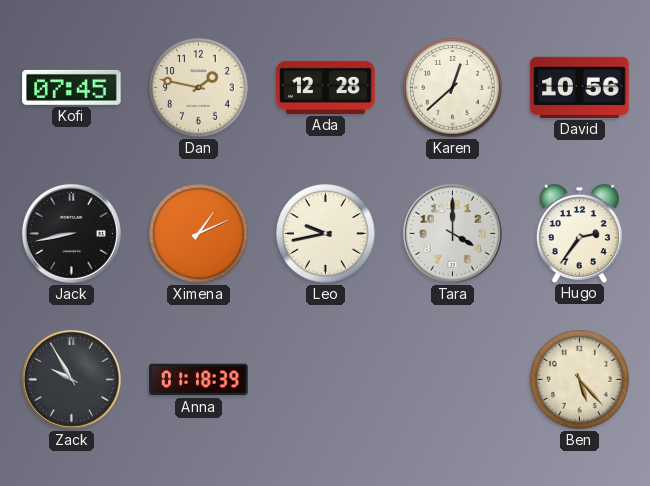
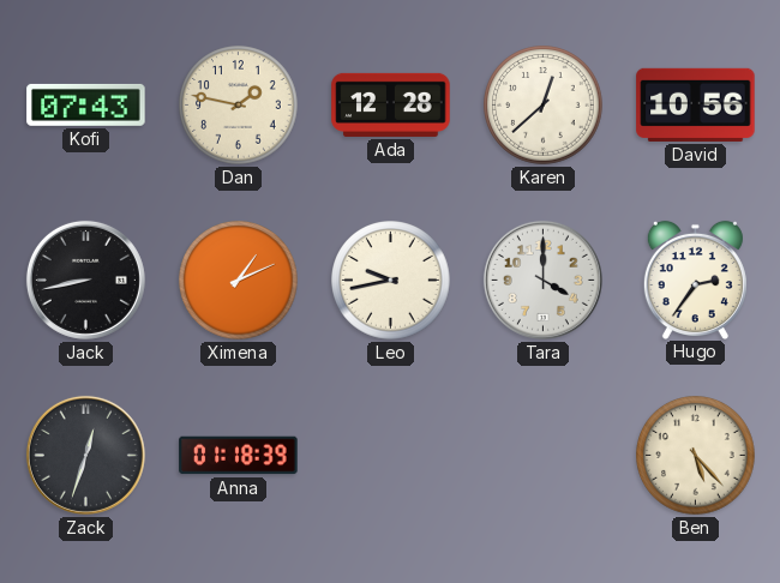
Kofi: 07:45 -> 07:43
Zack: 9:55 -> 12:33
